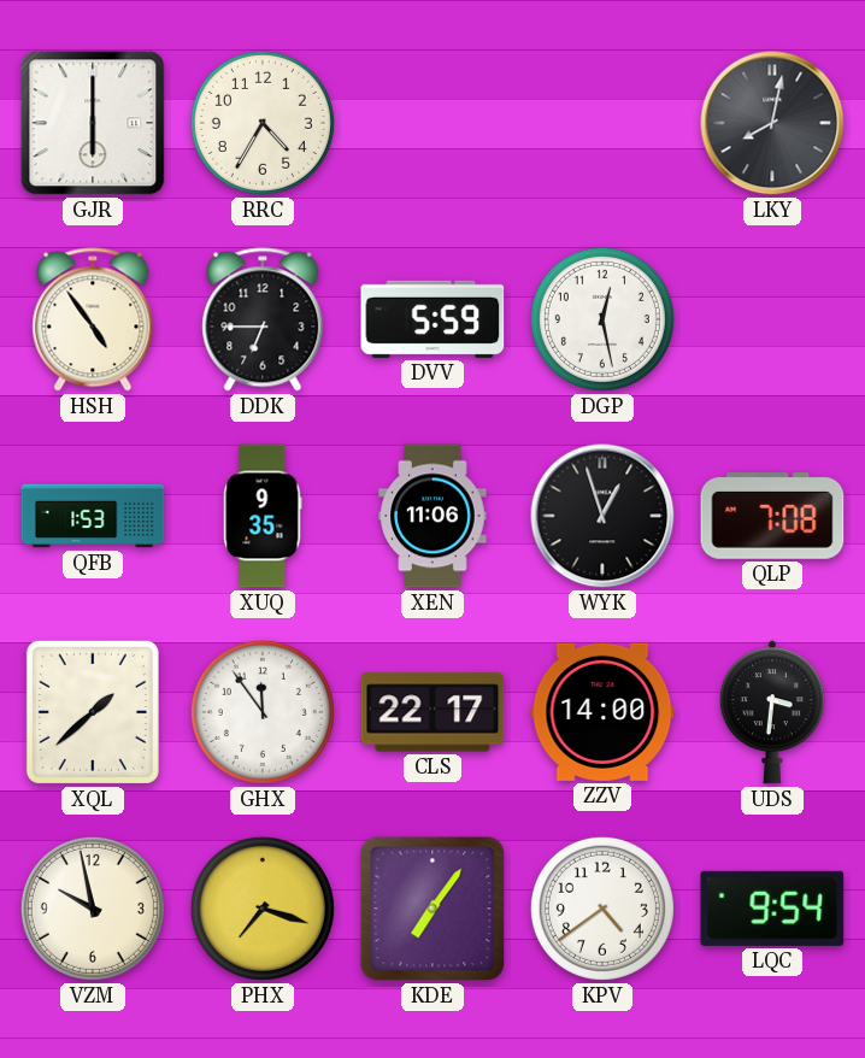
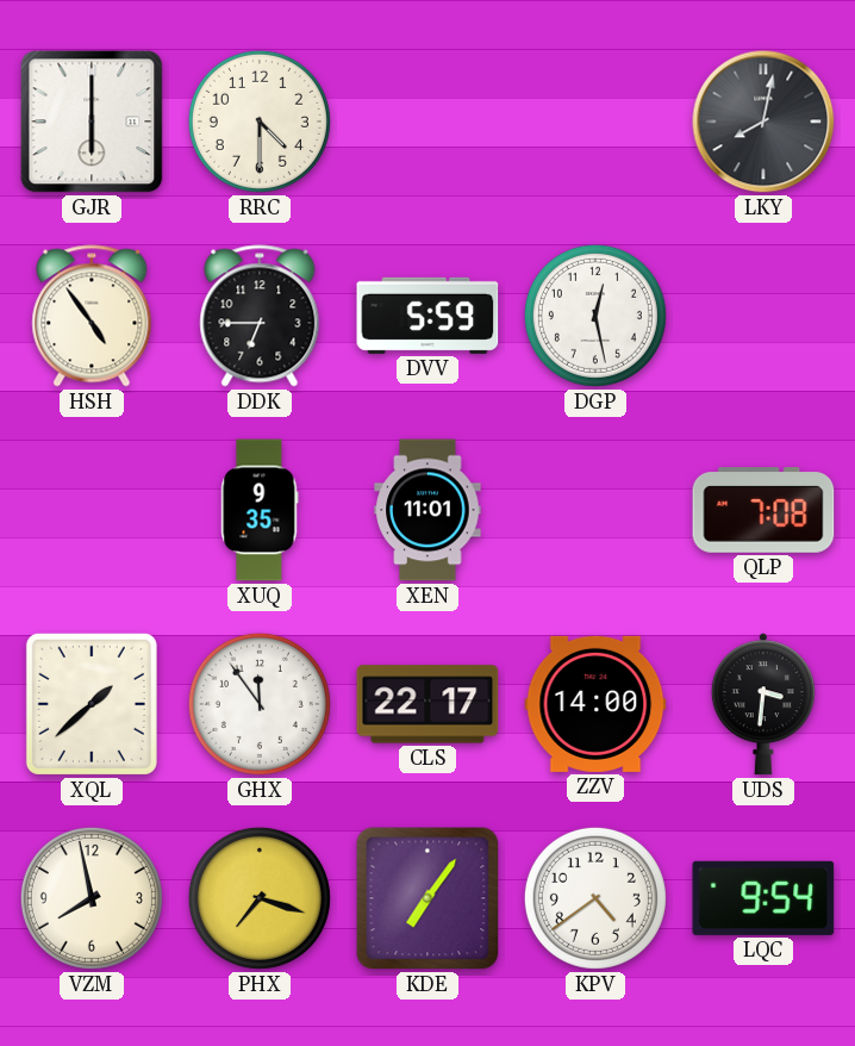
RRC: 4:35 -> 4:30
QFB: 1:53 -> none
XEN: 11:06 -> 11:01
WYK: 12:57 -> none
VZM: 9:58 -> 7:58
